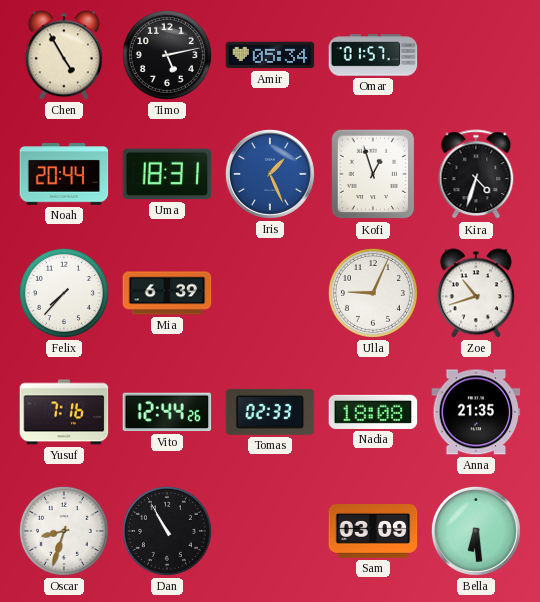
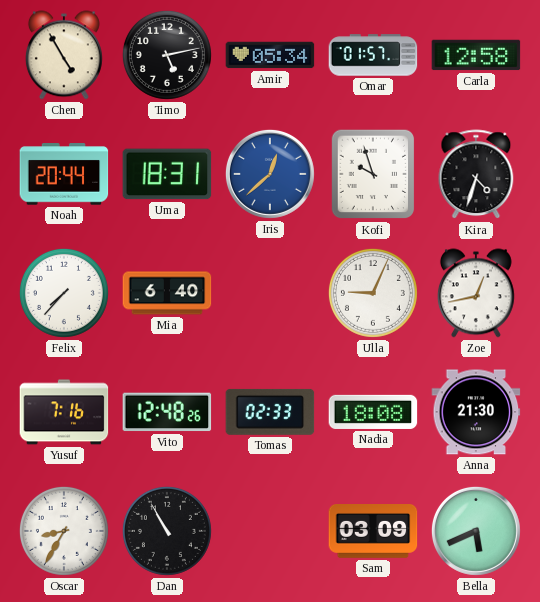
Carla: none -> 12:58
Iris: 1:26 -> 12:38
Kofi: 12:57 -> 9:57
Mia: 6:39 -> 6:40
Zoe: 10:42 -> 12:43
Vito: 12:44 -> 12:48
Anna: 21:35 -> 21:30
Oscar: 8:33 -> 8:35
Bella: 6:29 -> 5:41
